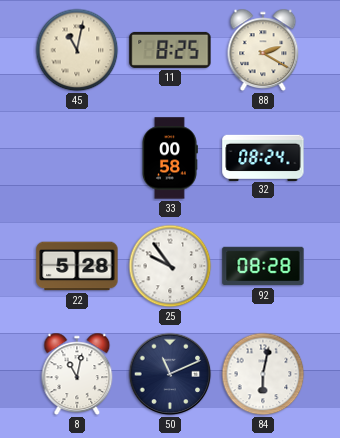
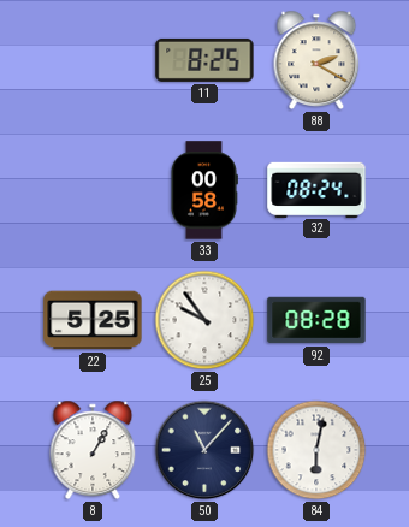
45: 11:02 -> none
22: 5:28 -> 5:25
8: 11:02 -> 1:05
50: 11:11 -> 11:07
